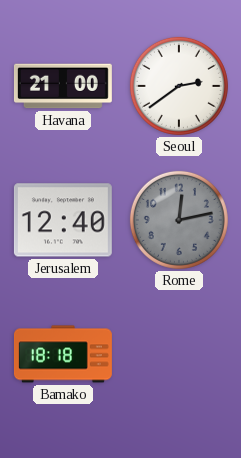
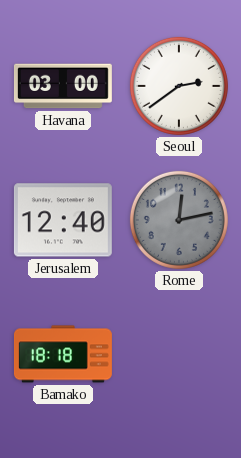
Havana: 21:00 -> 03:00
